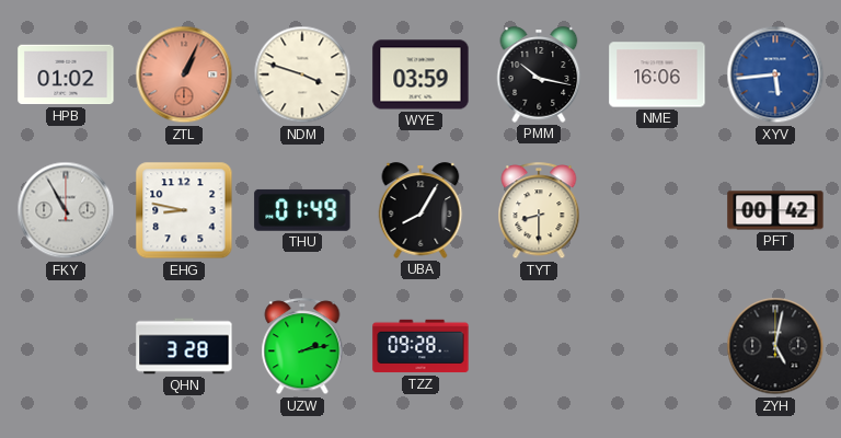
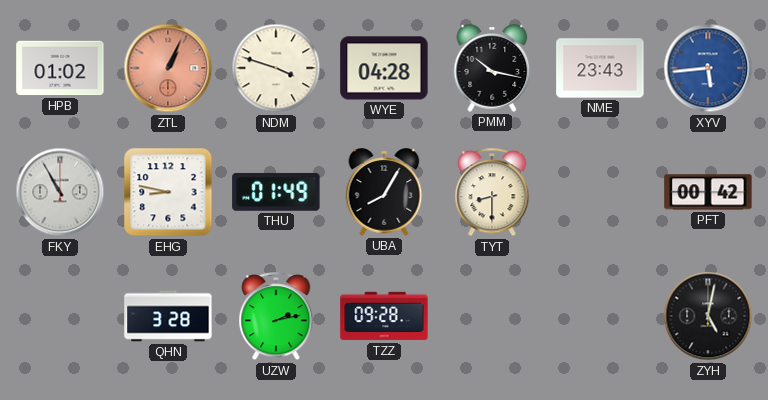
WYE: 03:59 -> 04:28
NME: 16:06 -> 23:43
